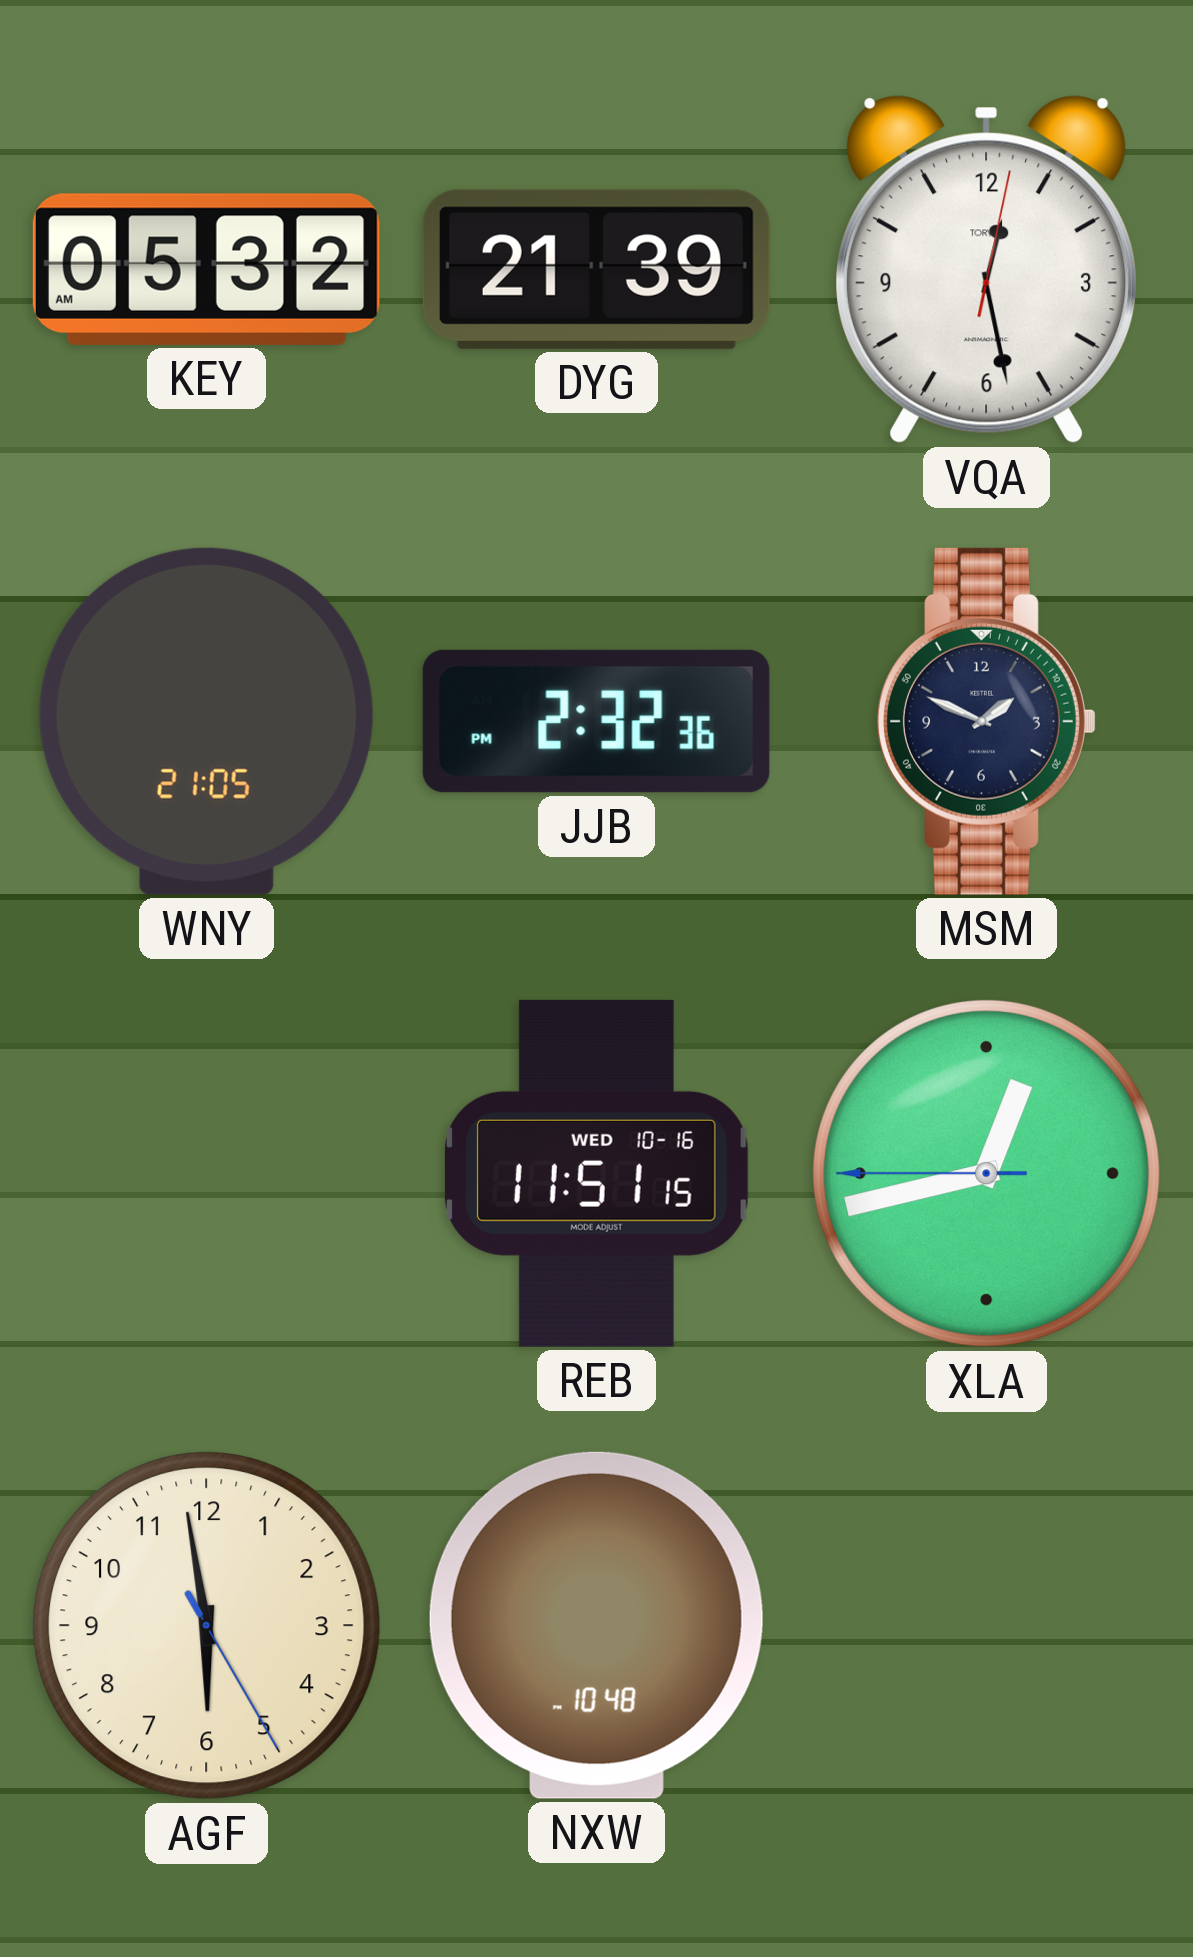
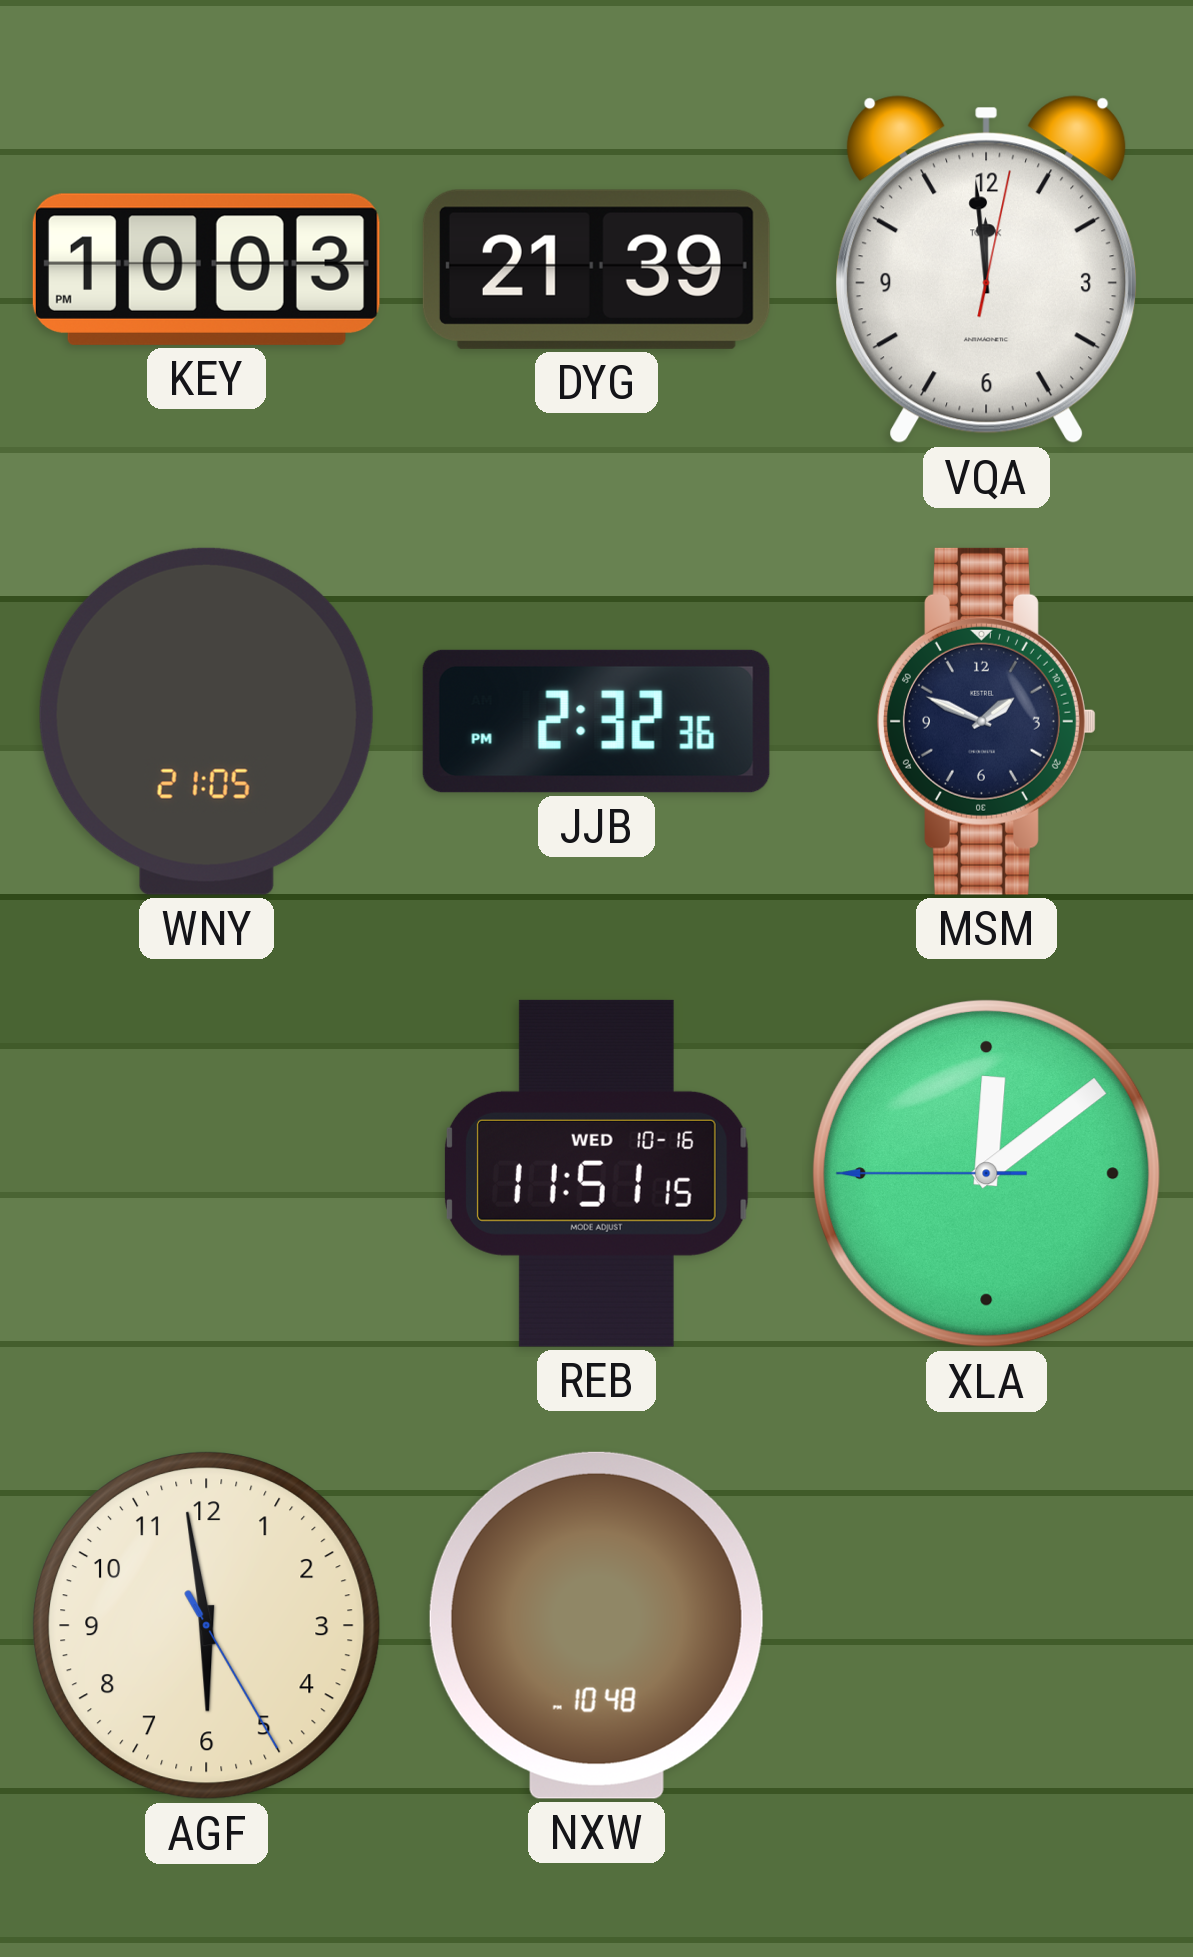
KEY: 05:32 -> 10:03
VQA: 12:28 -> 11:59
XLA: 12:42 -> 12:08
